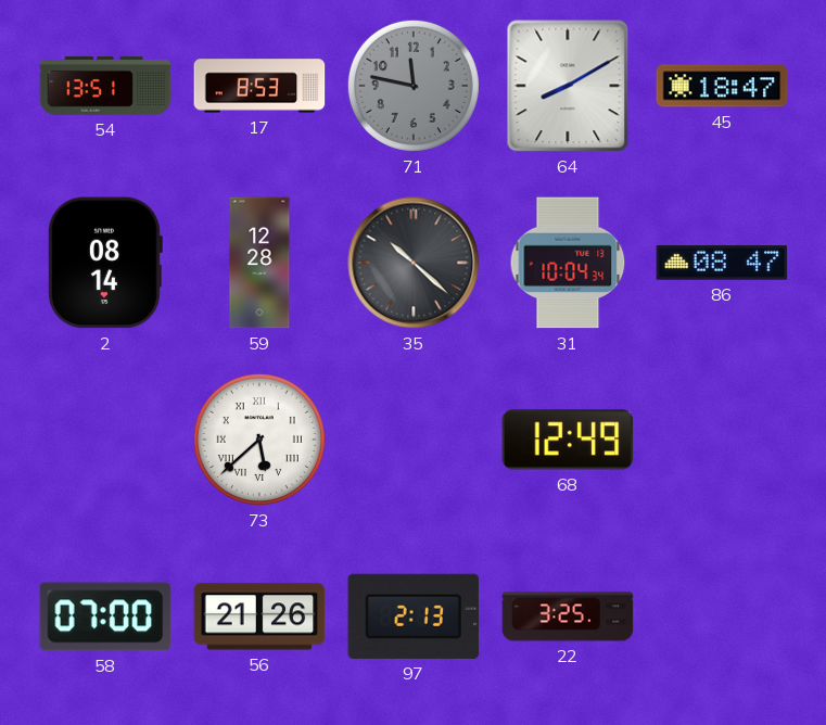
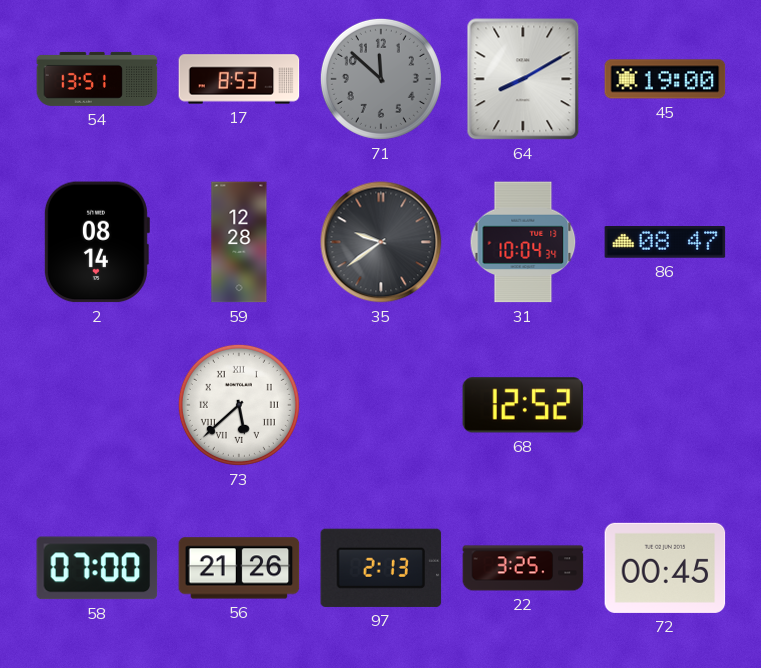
71: 11:47 -> 11:52
45: 18:47 -> 19:00
35: 10:22 -> 9:39
68: 12:49 -> 12:52
72: none -> 00:45
